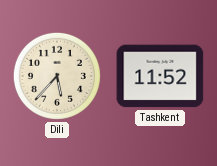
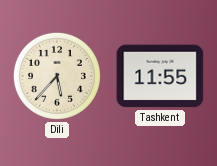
Tashkent: 11:52 -> 11:55
